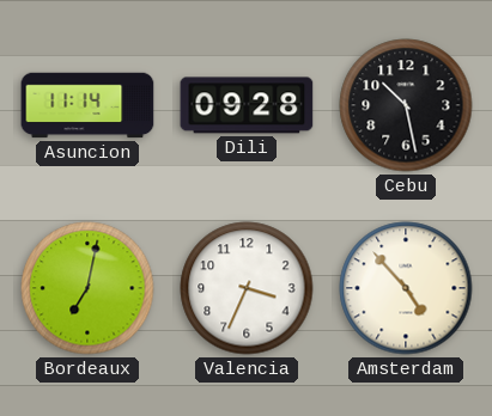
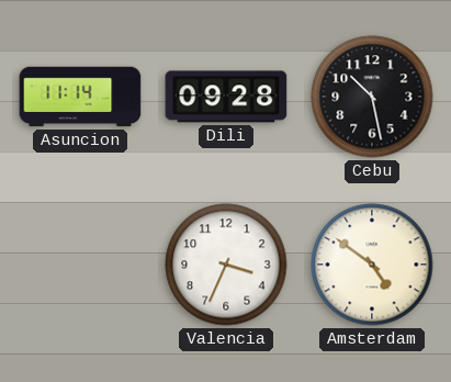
Bordeaux: 7:02 -> none
Amsterdam: 4:53 -> 4:51
